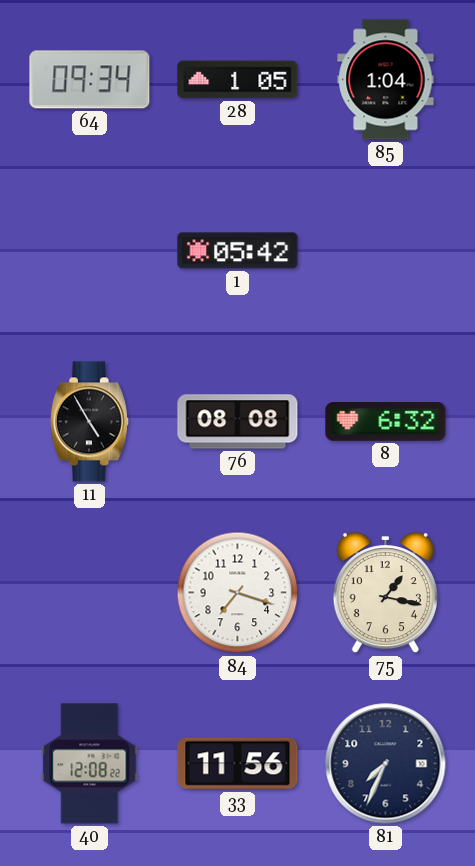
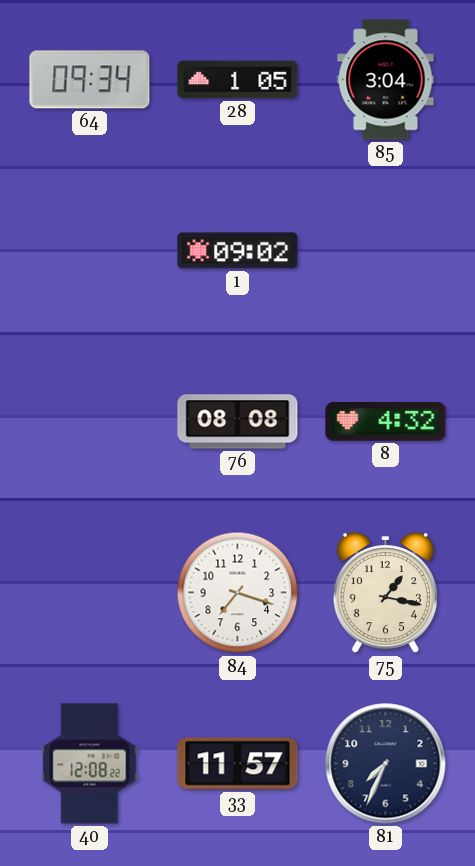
85: 1:04 -> 3:04
1: 05:42 -> 09:02
11: 4:55 -> none
8: 6:32 -> 4:32
33: 11:56 -> 11:57
